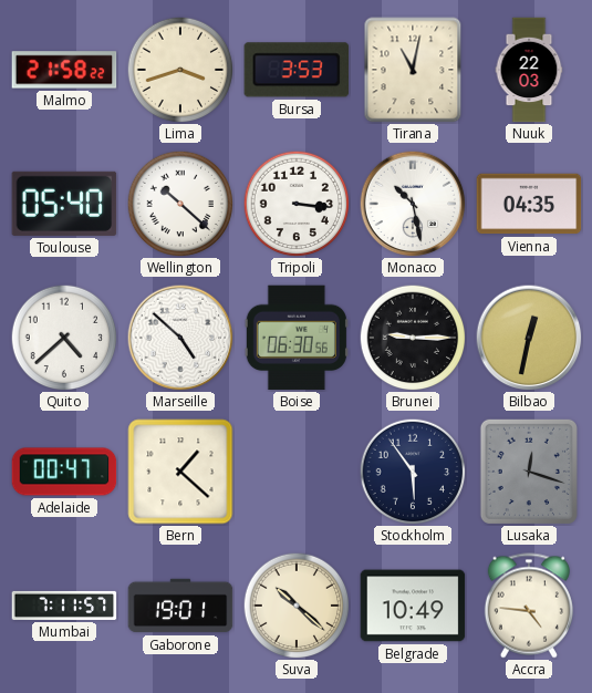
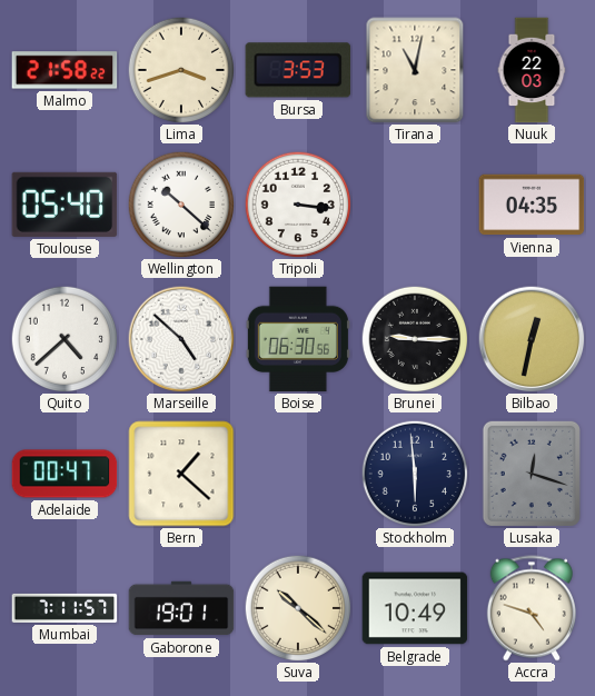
Monaco: 10:28 -> none
Stockholm: 5:54 -> 5:59
Accra: 4:46 -> 4:48
